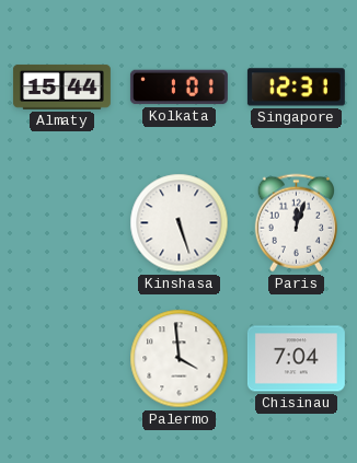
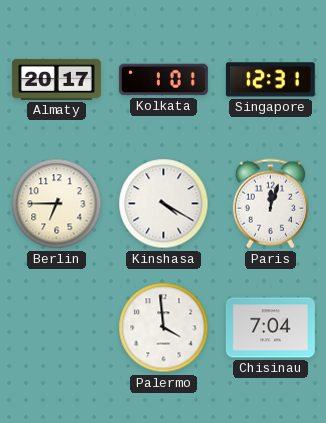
Almaty: 15:44 -> 20:17
Berlin: none -> 6:45
Kinshasa: 5:27 -> 4:20
